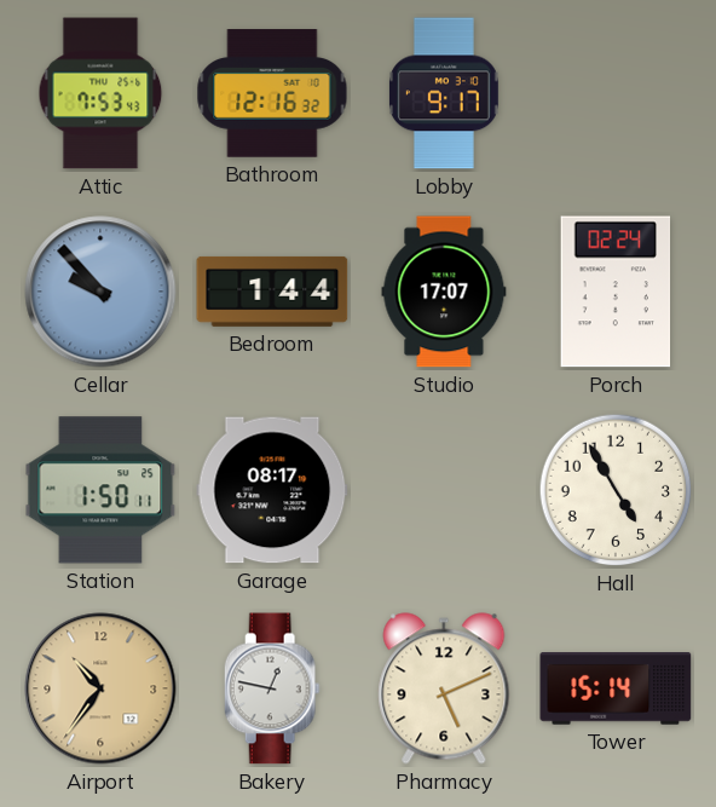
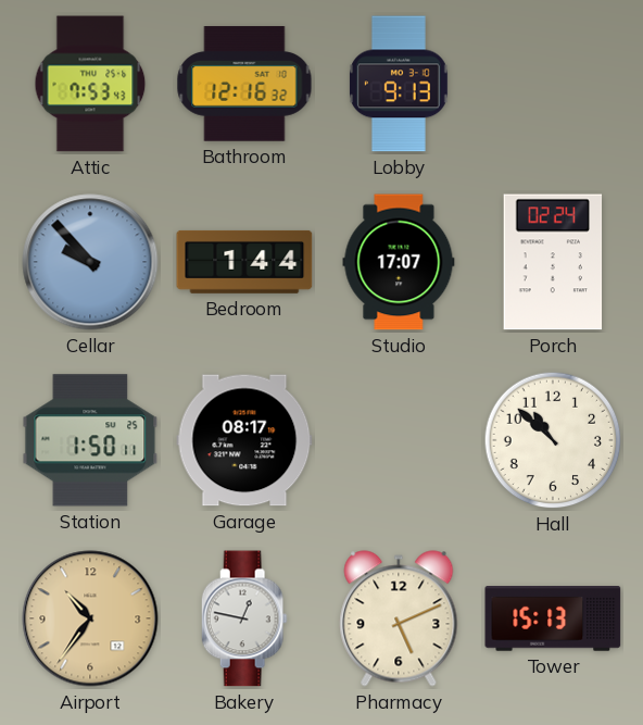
Lobby: 9:17 -> 9:13
Hall: 4:55 -> 10:52
Tower: 15:14 -> 15:13
